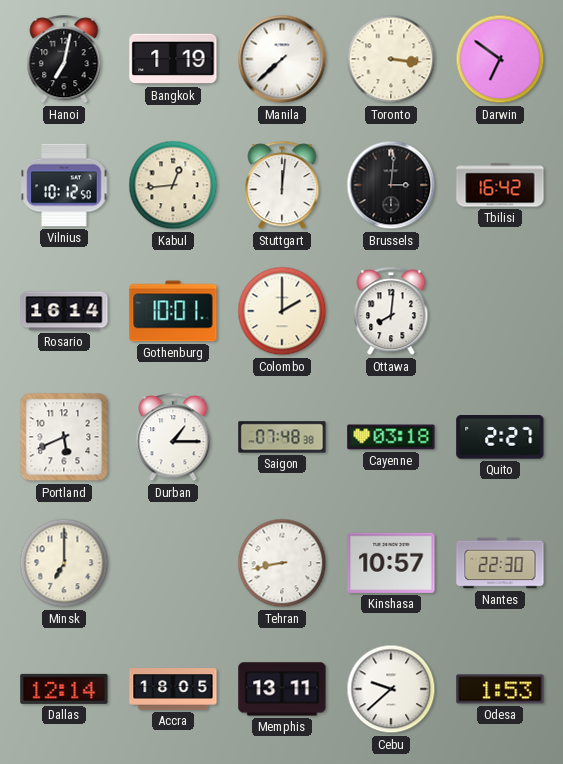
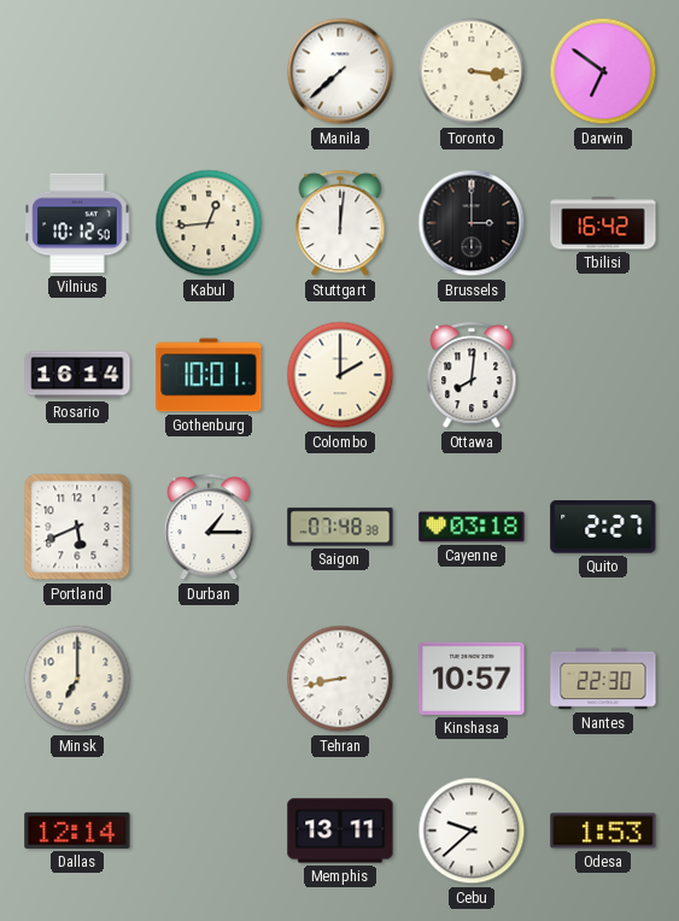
Hanoi: 7:02 -> none
Bangkok: 1:19 -> none
Brussels: 3:01 -> 3:00
Accra: 18:05 -> none
